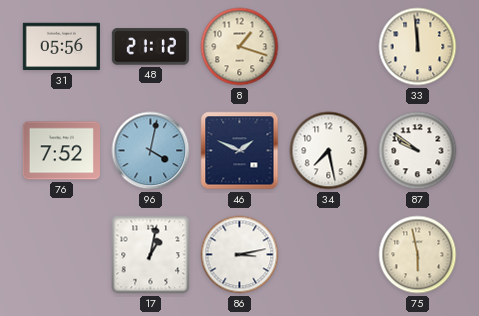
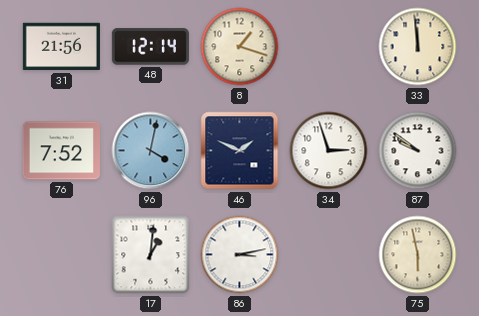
31: 05:56 -> 21:56
48: 21:12 -> 12:14
34: 7:28 -> 2:57
17: 1:02 -> 1:01
